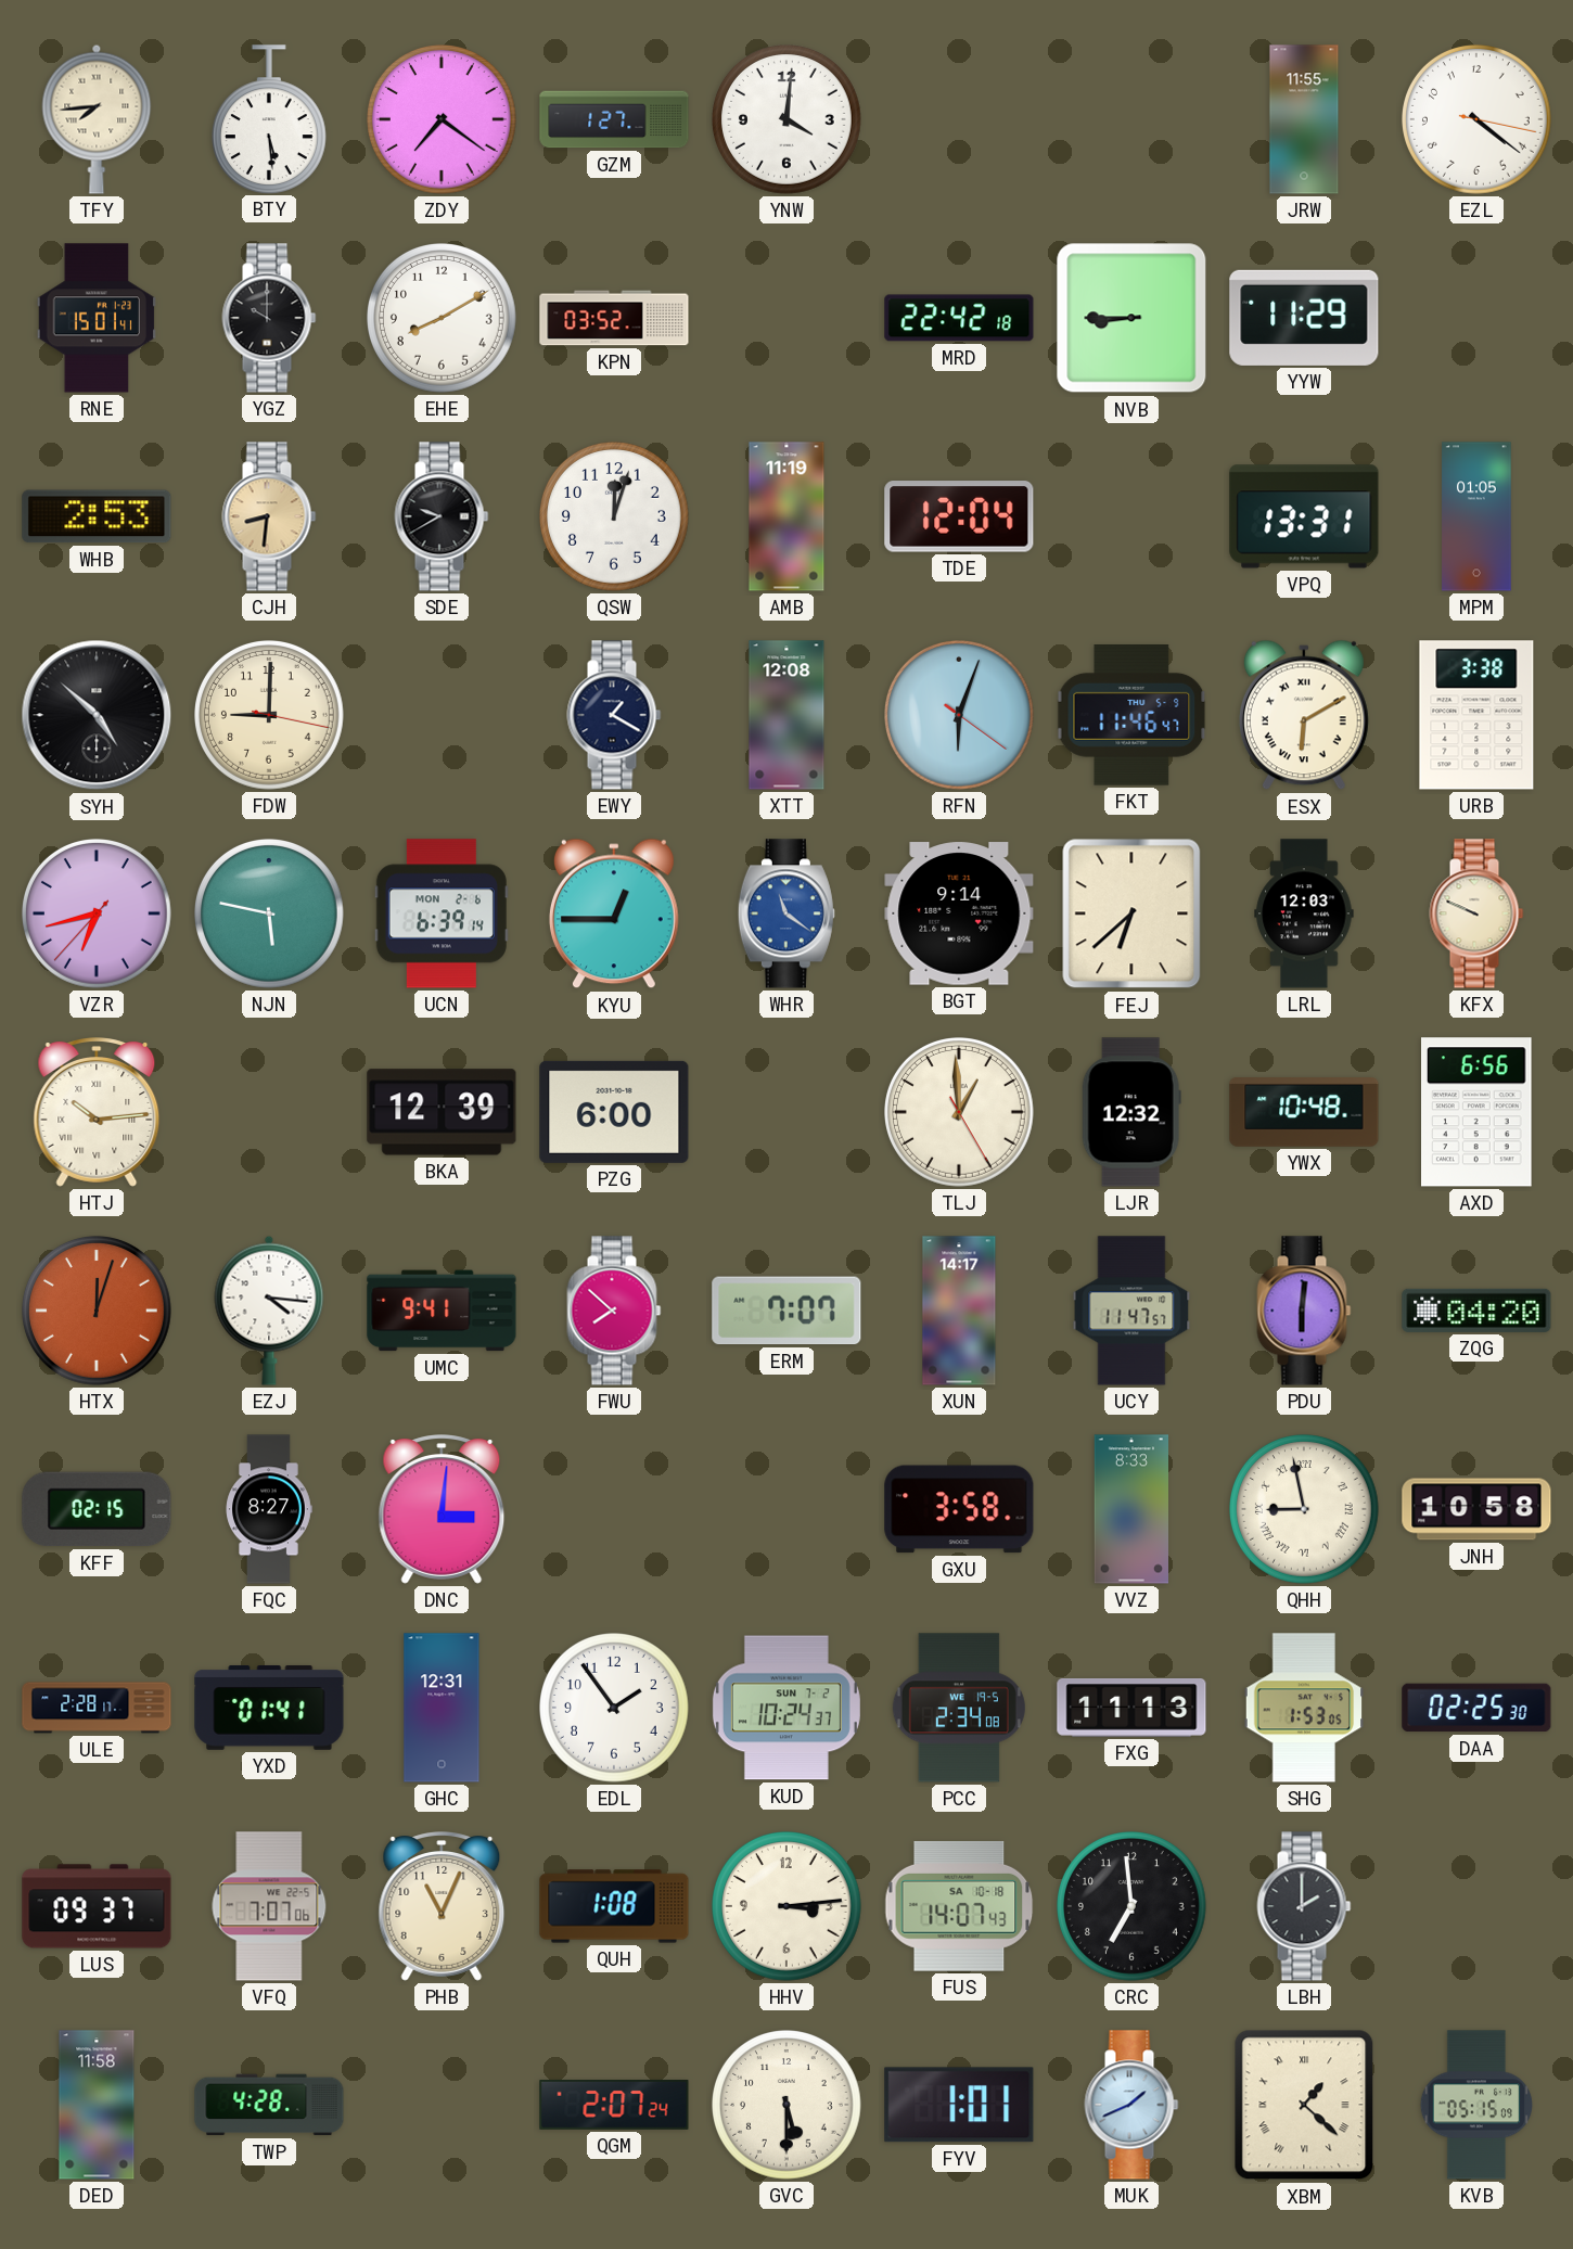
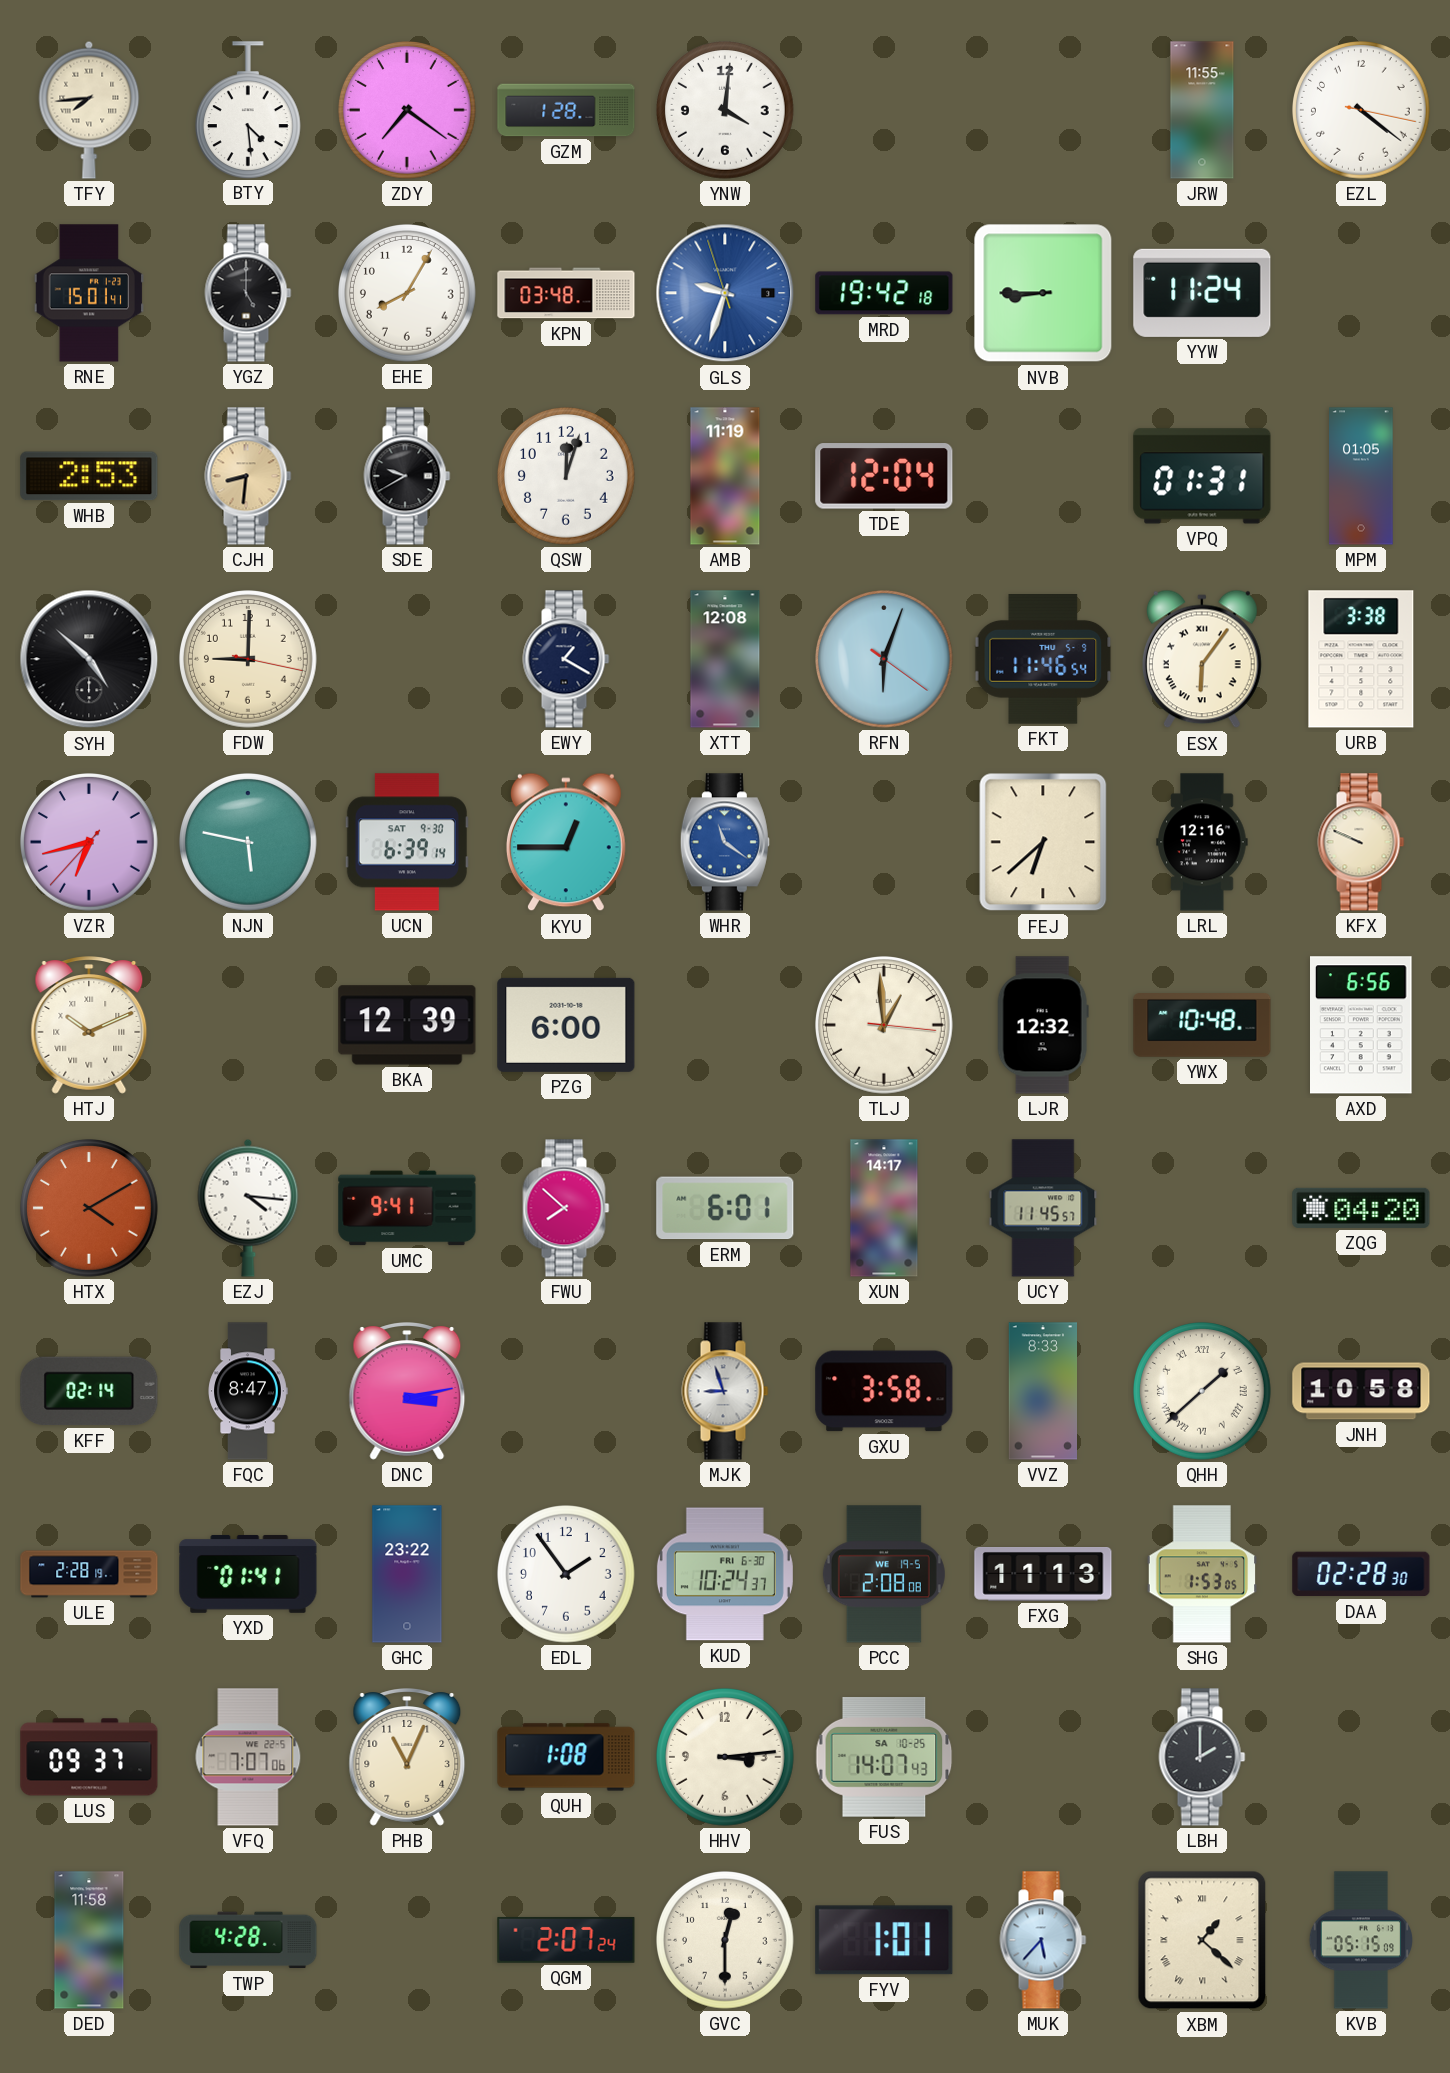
BTY: 5:29 -> 4:29
GZM: 1:27 -> 1:28
YGZ: 10:00 -> 5:00
EHE: 8:10 -> 8:05
KPN: 03:52 -> 03:48
GLS: none -> 9:32
MRD: 22:42 -> 19:42
YYW: 11:29 -> 11:24
VPQ: 13:31 -> 01:31
FKT: 11:46:47 -> 11:46:54
ESX: 6:10 -> 6:06
UCN date: MON 2-6 -> SAT 9-30
BGT: 9:14 -> none
LRL: 12:03 -> 12:16
HTJ: 10:14 -> 10:11
TLJ: 12:59:25 -> 12:59:16
HTX: 12:03 -> 4:10
ERM: 7:07 -> 6:01
UCY: 11:47 -> 11:45
PDU: 6:01 -> none
KFF: 02:15 -> 02:14
FQC: 8:27 -> 8:47
DNC: 3:01 -> 3:13
MJK: none -> 8:57
QHH: 8:58 -> 1:38
ULE: 2:28:17 -> 2:28:19
GHC: 12:31 -> 23:22
KUD date: SUN 7-2 -> FRI 6-30
PCC: 2:34 -> 2:08
DAA: 02:25 -> 02:28
FUS date: SA 10-18 -> SA 10-25
CRC: 6:59 -> none
GVC: 5:30 -> 12:30
MUK: 1:41 -> 5:37
